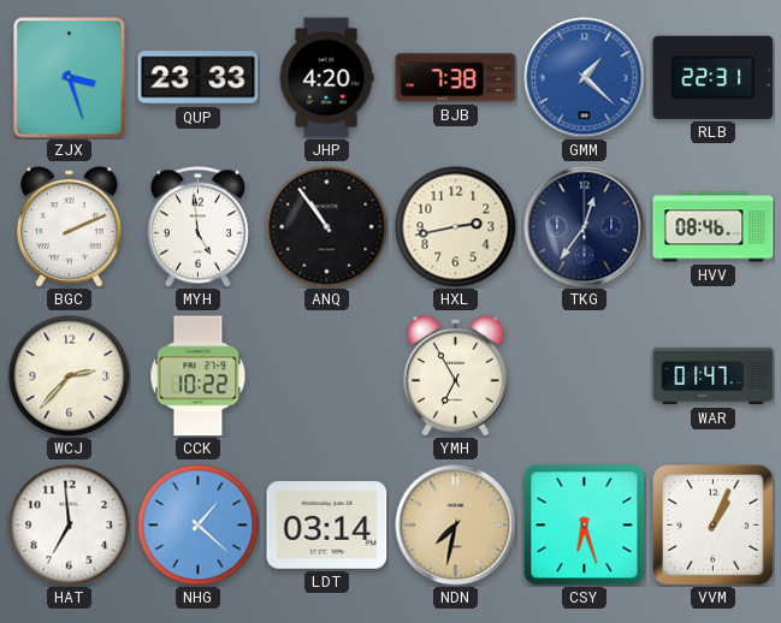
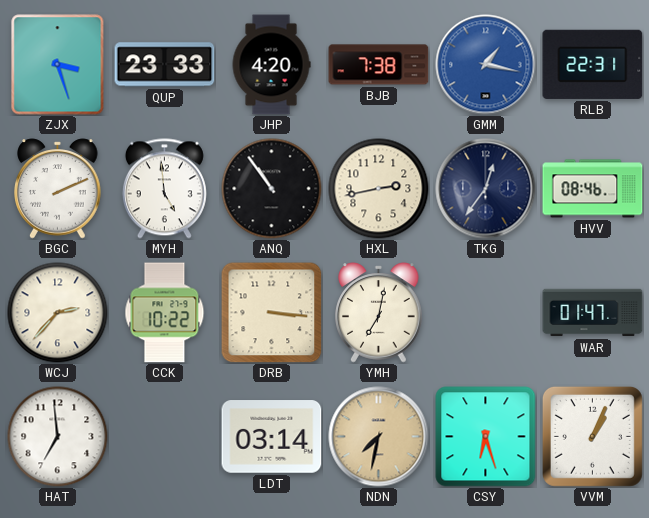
GMM: 1:22 -> 1:17
DRB: none -> 3:16
YMH: 6:55 -> 7:02
NHG: 1:22 -> none
